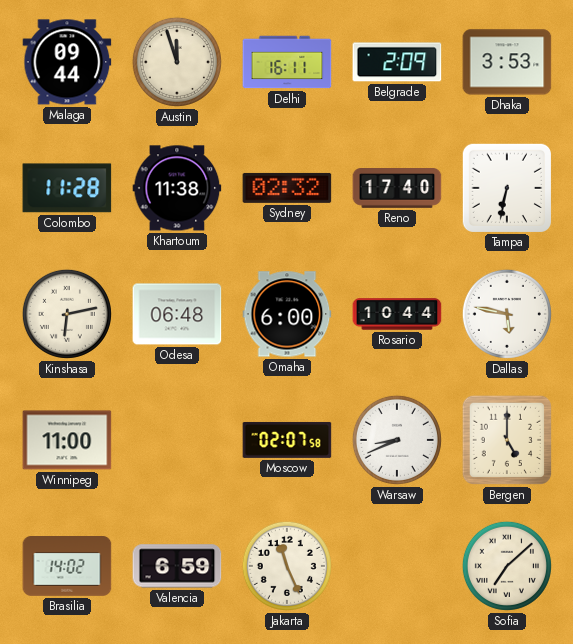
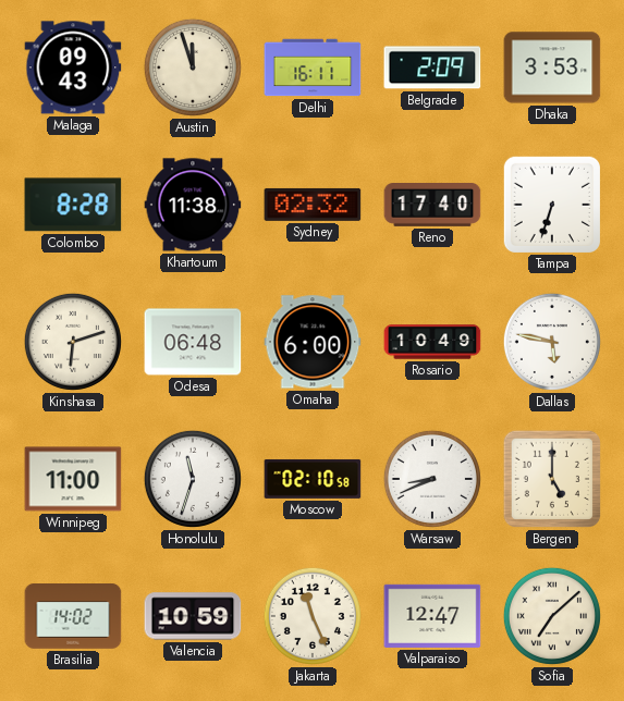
Malaga: 09:44 -> 09:43
Colombo: 11:28 -> 8:28
Tampa: 6:32 -> 6:33
Kinshasa: 6:13 -> 6:12
Rosario: 10:44 -> 10:49
Honolulu: none -> 11:33
Moscow: 02:07 -> 02:10
Valencia: 6:59 -> 10:59
Valparaiso: none -> 12:47
